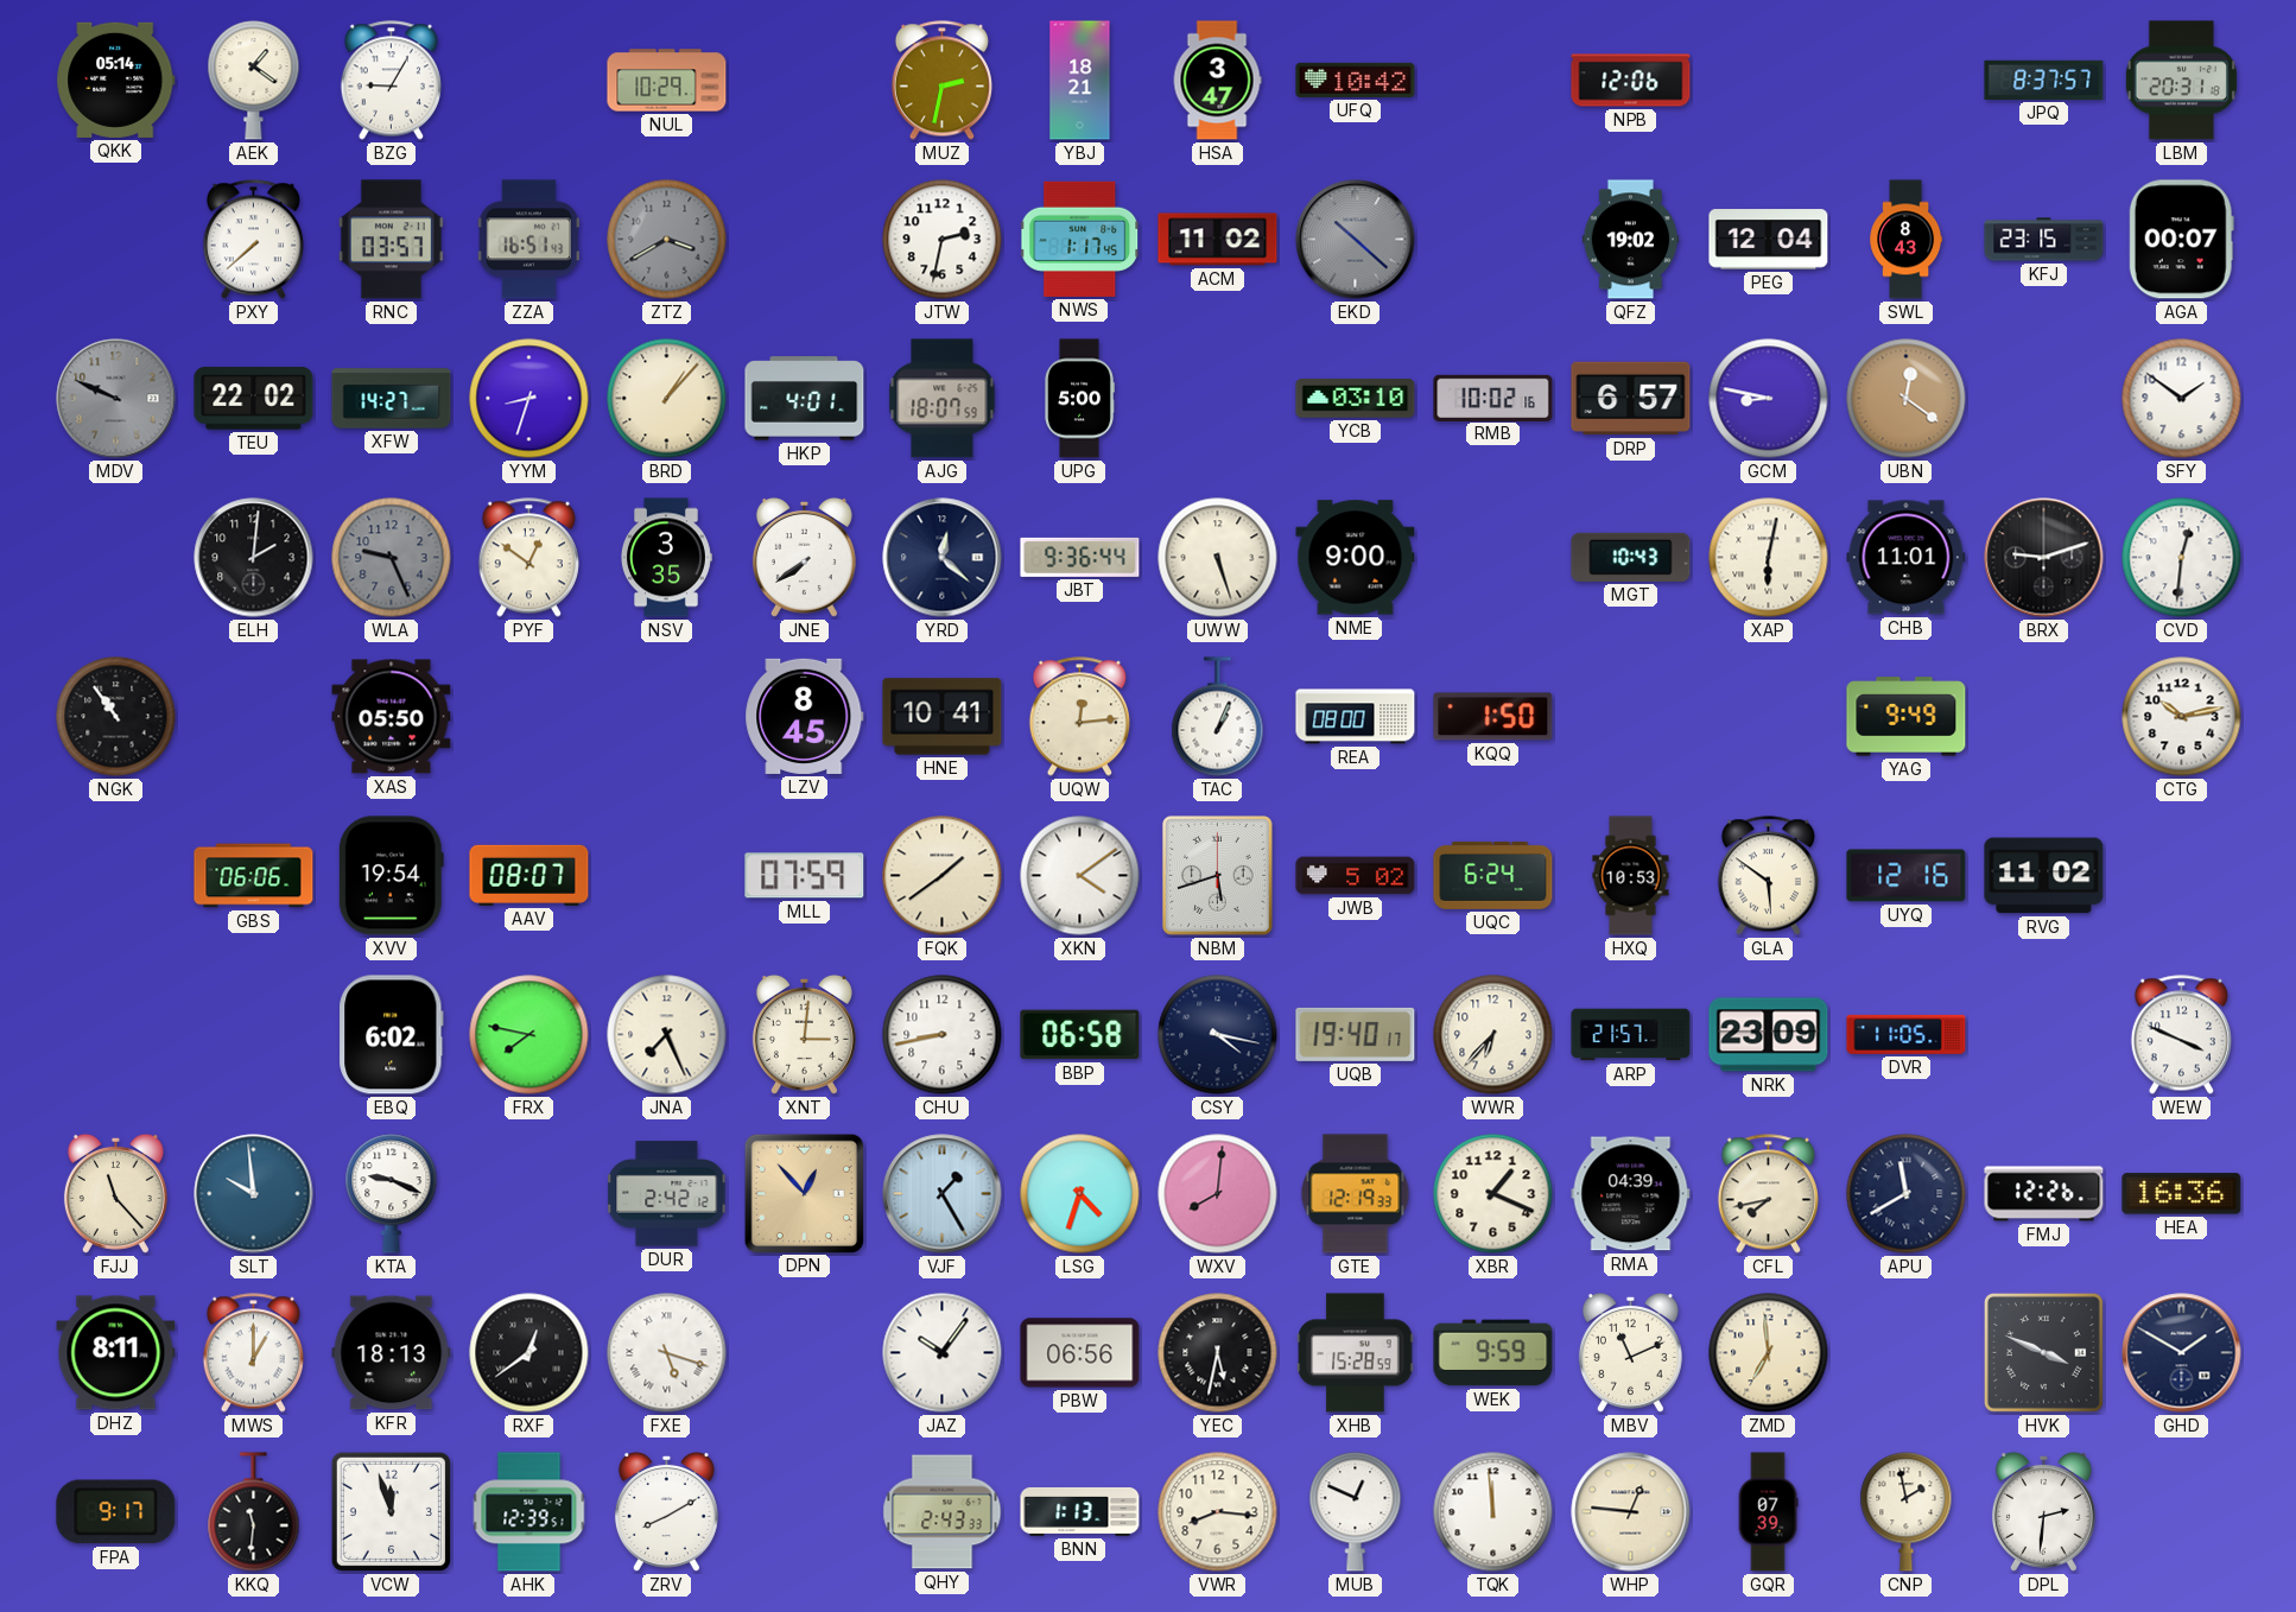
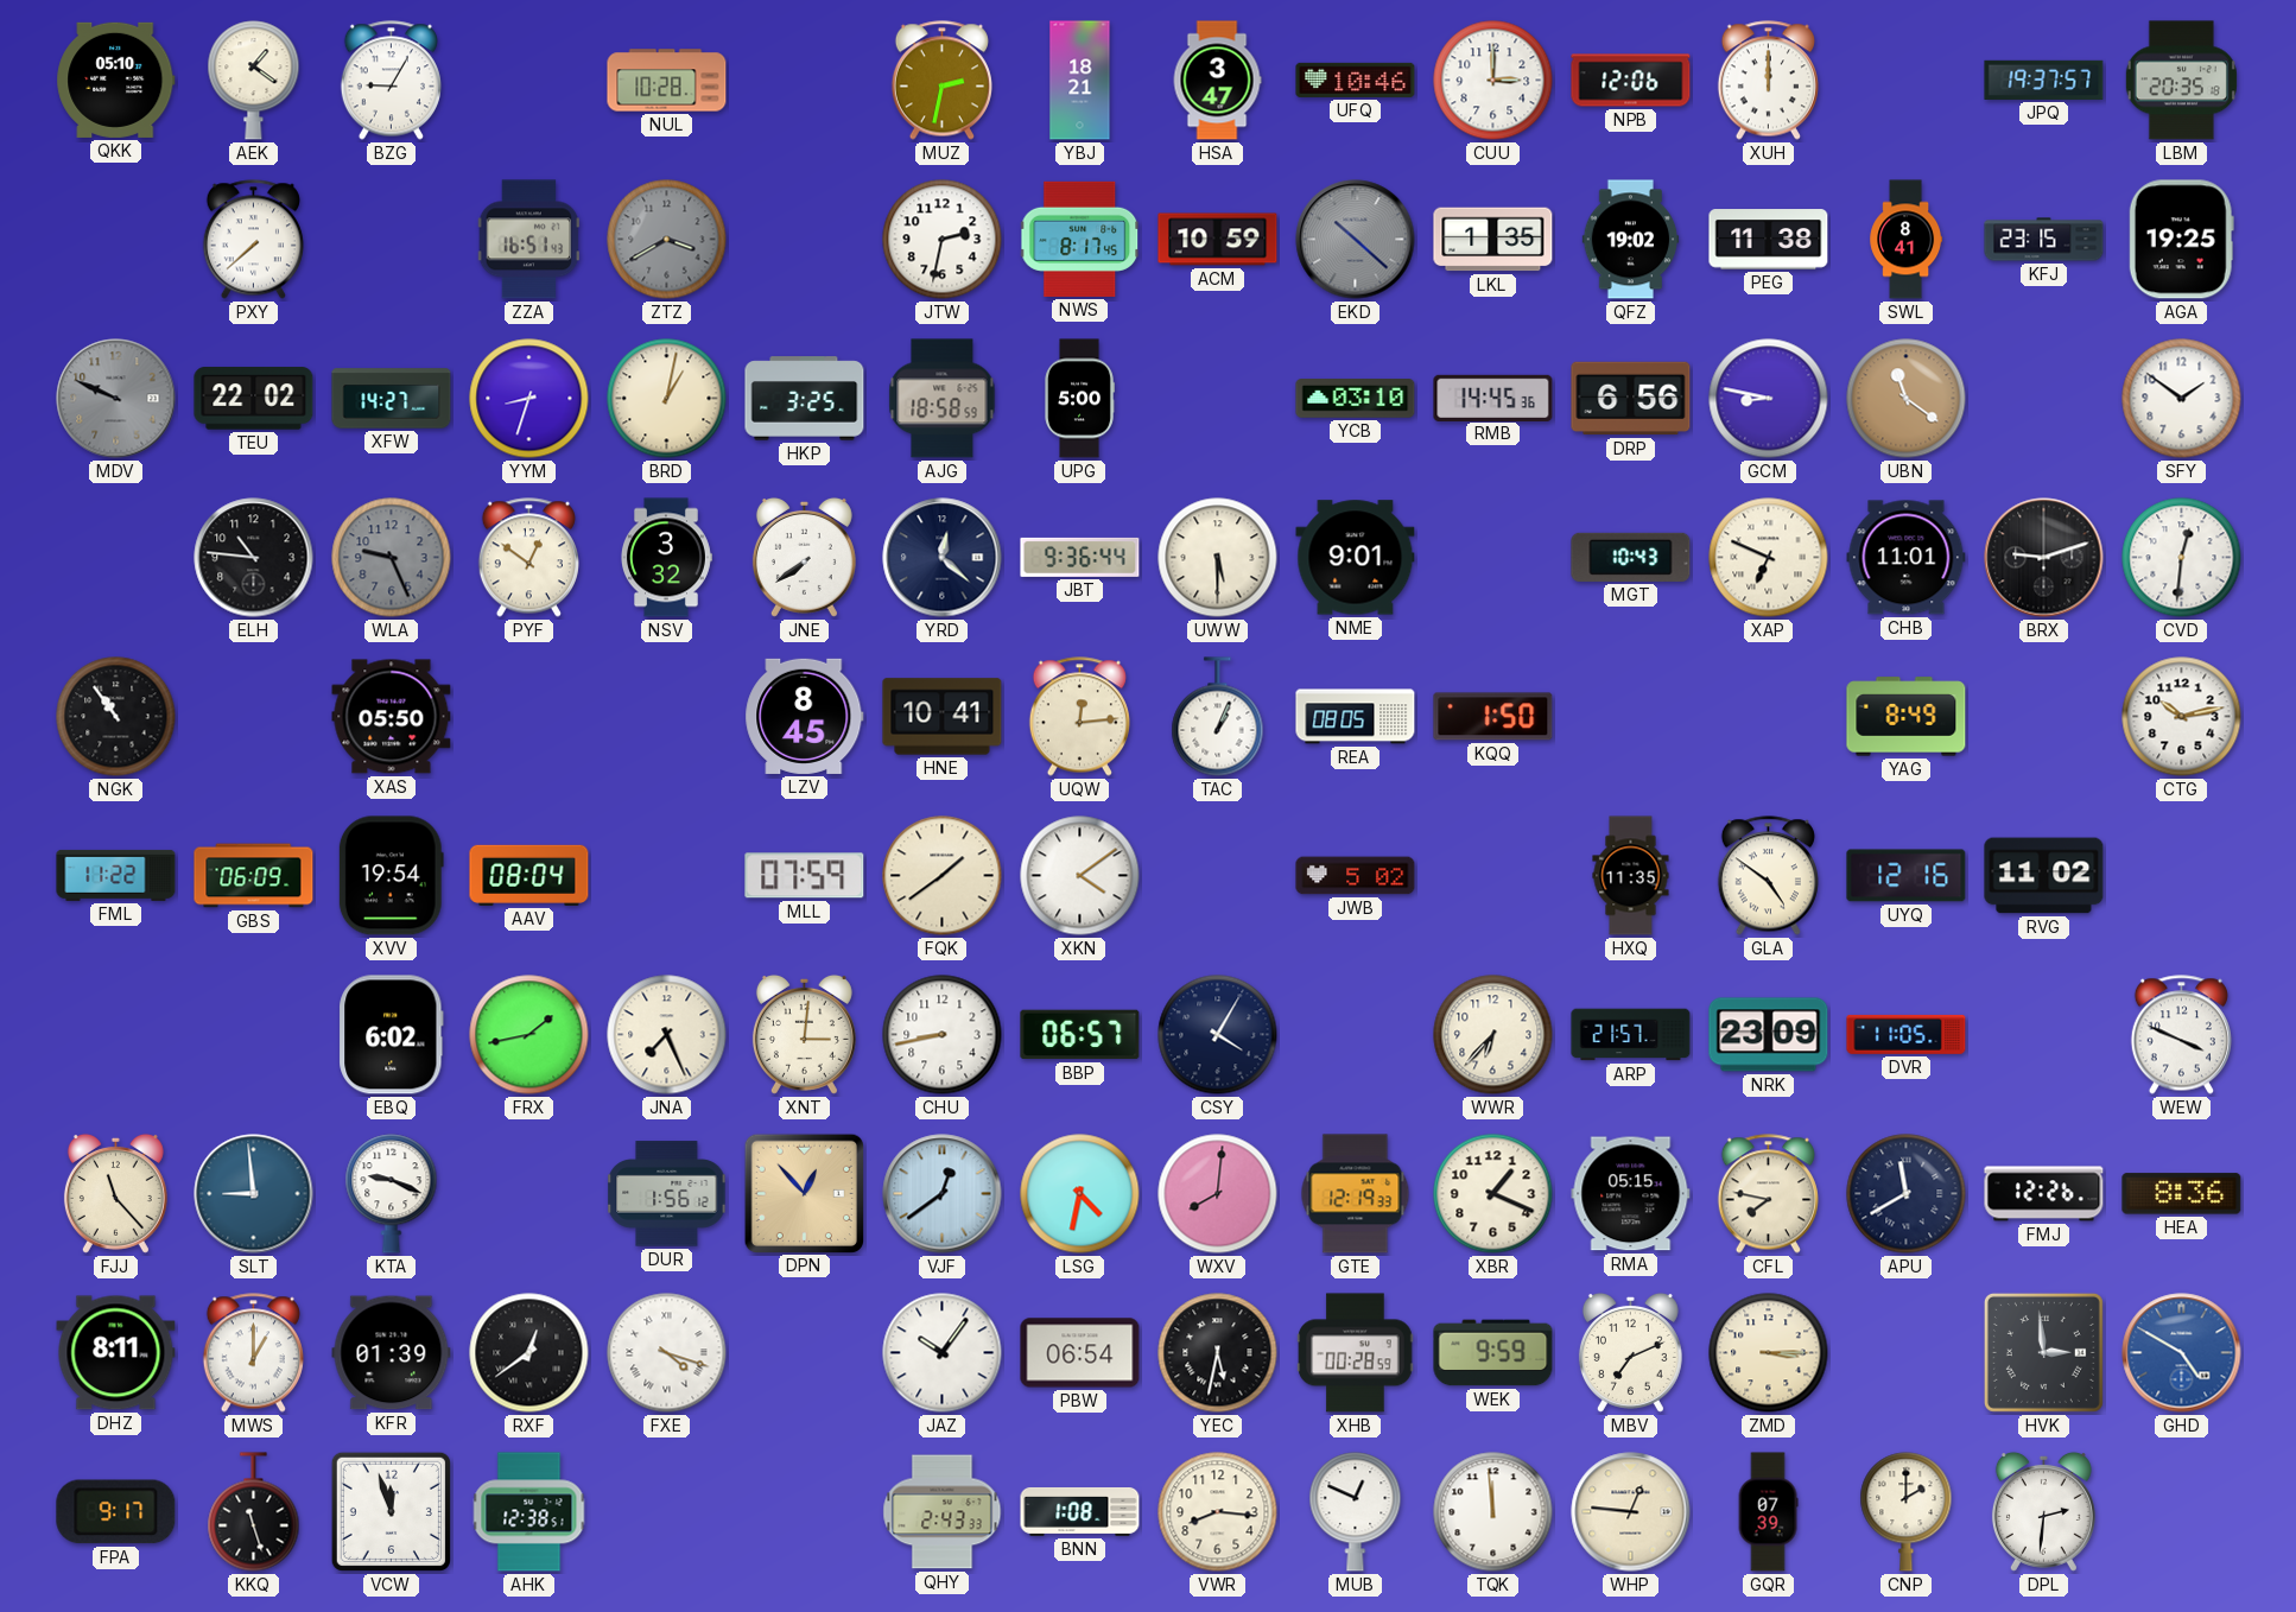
QKK: 05:14 -> 05:10
NUL: 10:29 -> 10:28
UFQ: 10:42 -> 10:46
CUU: none -> 3:00
XUH: none -> 12:00
JPQ: 8:37 -> 19:37
LBM: 20:31 -> 20:35
RNC: 03:57 -> none
NWS: 1:17 -> 8:17
ACM: 11:02 -> 10:59
LKL: none -> 1:35
PEG: 12:04 -> 11:38
SWL: 8:43 -> 8:41
AGA: 00:07 -> 19:25
BRD: 1:07 -> 1:02
HKP: 4:01 -> 3:25
AJG: 18:07 -> 18:58
RMB: 10:02 -> 14:45
DRP: 6:57 -> 6:56
UBN: 12:21 -> 11:21
ELH: 2:01 -> 10:46
NSV: 3:35 -> 3:32
UWW: 5:27 -> 5:30
NME: 9:00 -> 9:01
XAP: 6:02 -> 6:49
REA: 08:00 -> 08:05
YAG: 9:49 -> 8:49
FML: none -> 11:22
GBS: 06:06 -> 06:09
AAV: 08:07 -> 08:04
NBM: 5:42 -> none
UQC: 6:24 -> none
HXQ: 10:53 -> 11:35
GLA: 5:51 -> 4:51
FRX: 7:47 -> 1:43
BBP: 06:58 -> 06:57
CSY: 4:17 -> 4:05
UQB: 19:40 -> none
SLT: 9:59 -> 8:59
DUR: 2:42 -> 1:56
VJF: 1:25 -> 12:39
LSG: 4:33 -> 4:32
RMA: 04:39 -> 05:15
CFL: 7:43 -> 7:47
HEA: 16:36 -> 8:36
KFR: 18:13 -> 01:39
FXE: 5:18 -> 4:18
PBW: 06:56 -> 06:54
XHB: 15:28 -> 00:28
MBV: 11:11 -> 7:11
ZMD: 6:59 -> 3:15
HVK: 3:49 -> 2:59
GHD: 1:50 -> 4:50
GHD dial: navy -> blue
KKQ: 11:31 -> 11:27
AHK: 12:39 -> 12:38
ZRV: 8:10 -> none
BNN: 1:13 -> 1:08
CNP: 1:58 -> 2:00
